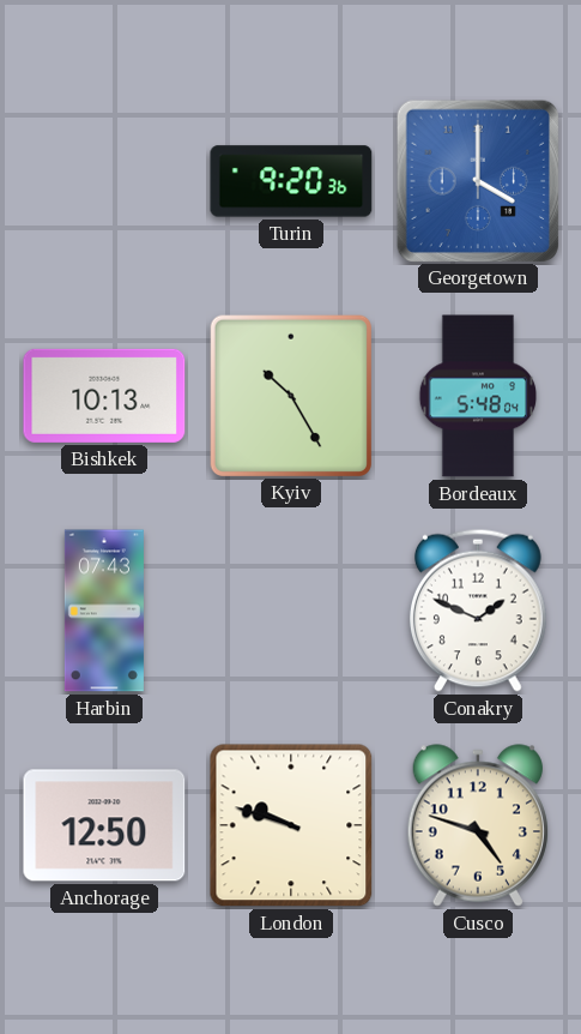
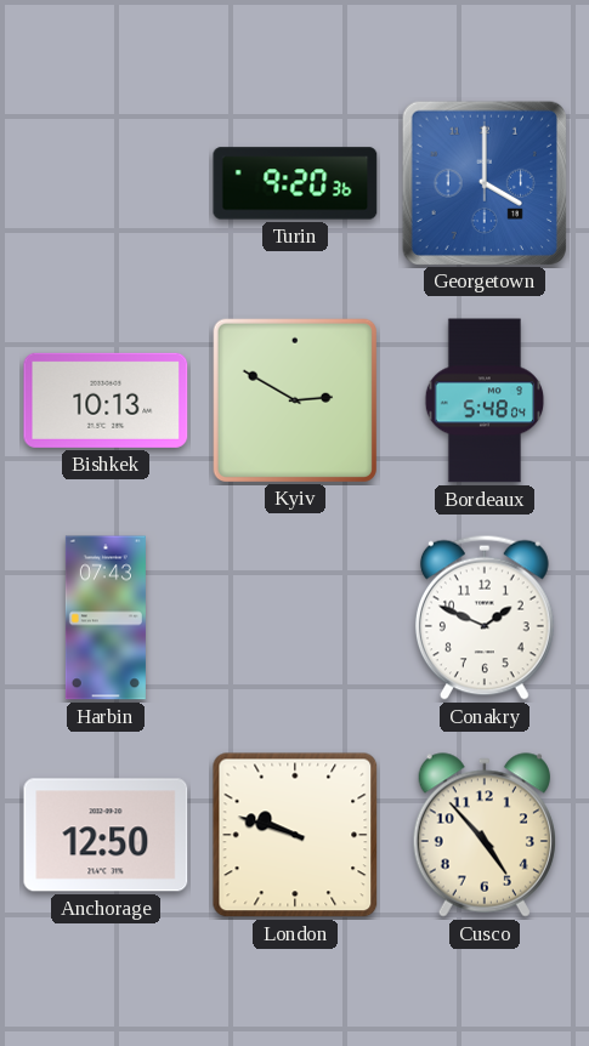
Kyiv: 10:25 -> 2:50
Cusco: 4:48 -> 4:53
